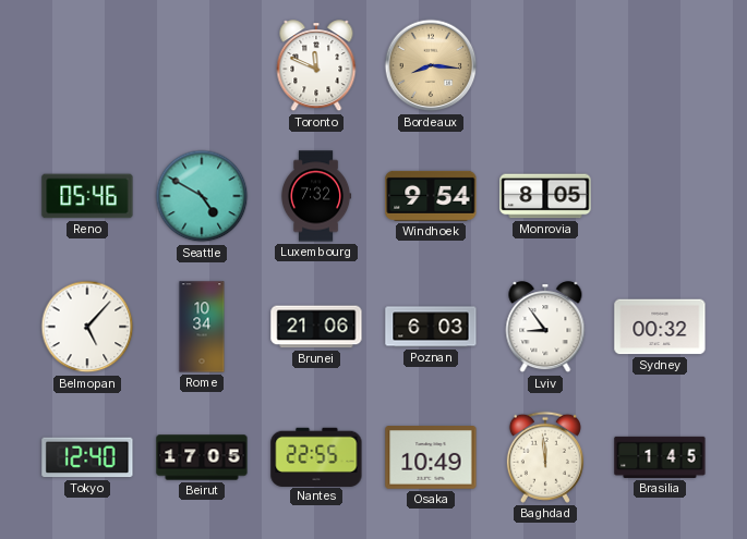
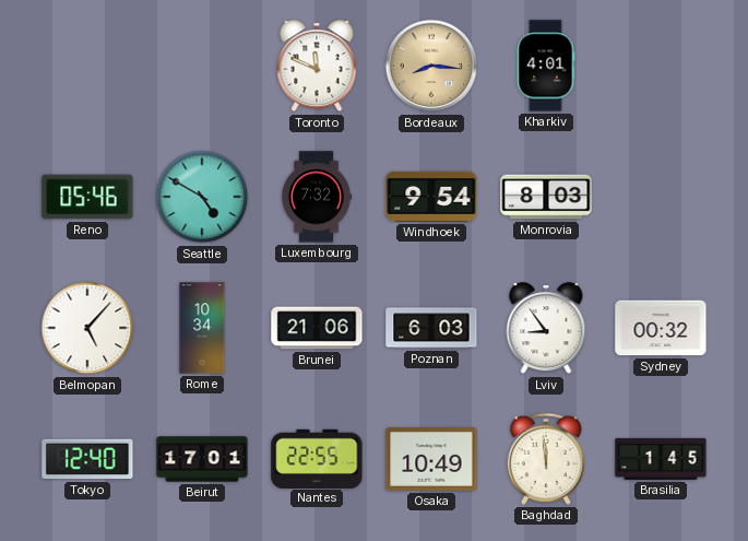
Kharkiv: none -> 4:01
Monrovia: 8:05 -> 8:03
Beirut: 17:05 -> 17:01
